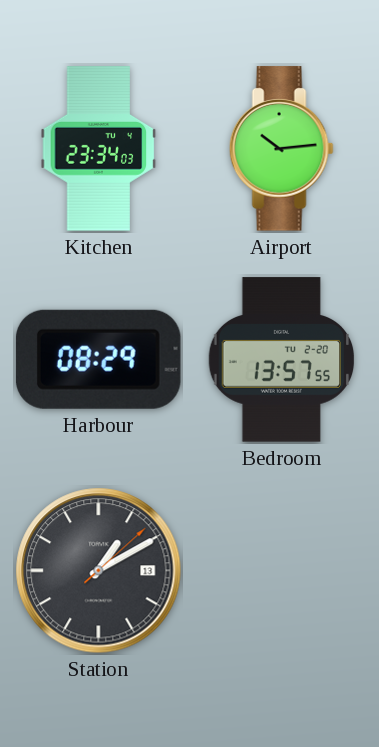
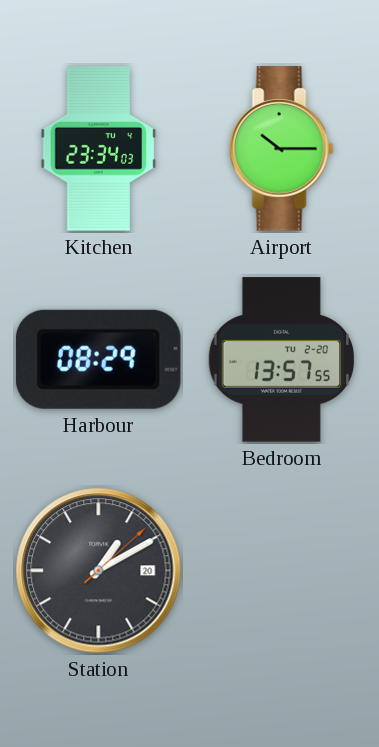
Airport: 10:14 -> 10:15
Station date: 13 -> 20
